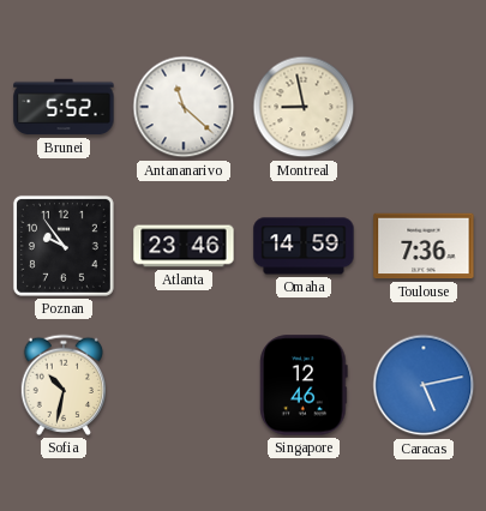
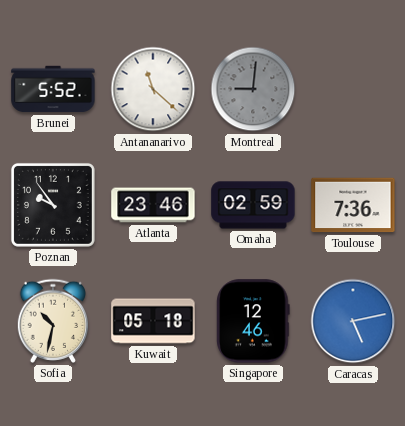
Montreal: 8:58 -> 9:01
Montreal dial: cream -> grey
Omaha: 14:59 -> 02:59
Kuwait: none -> 05:18
